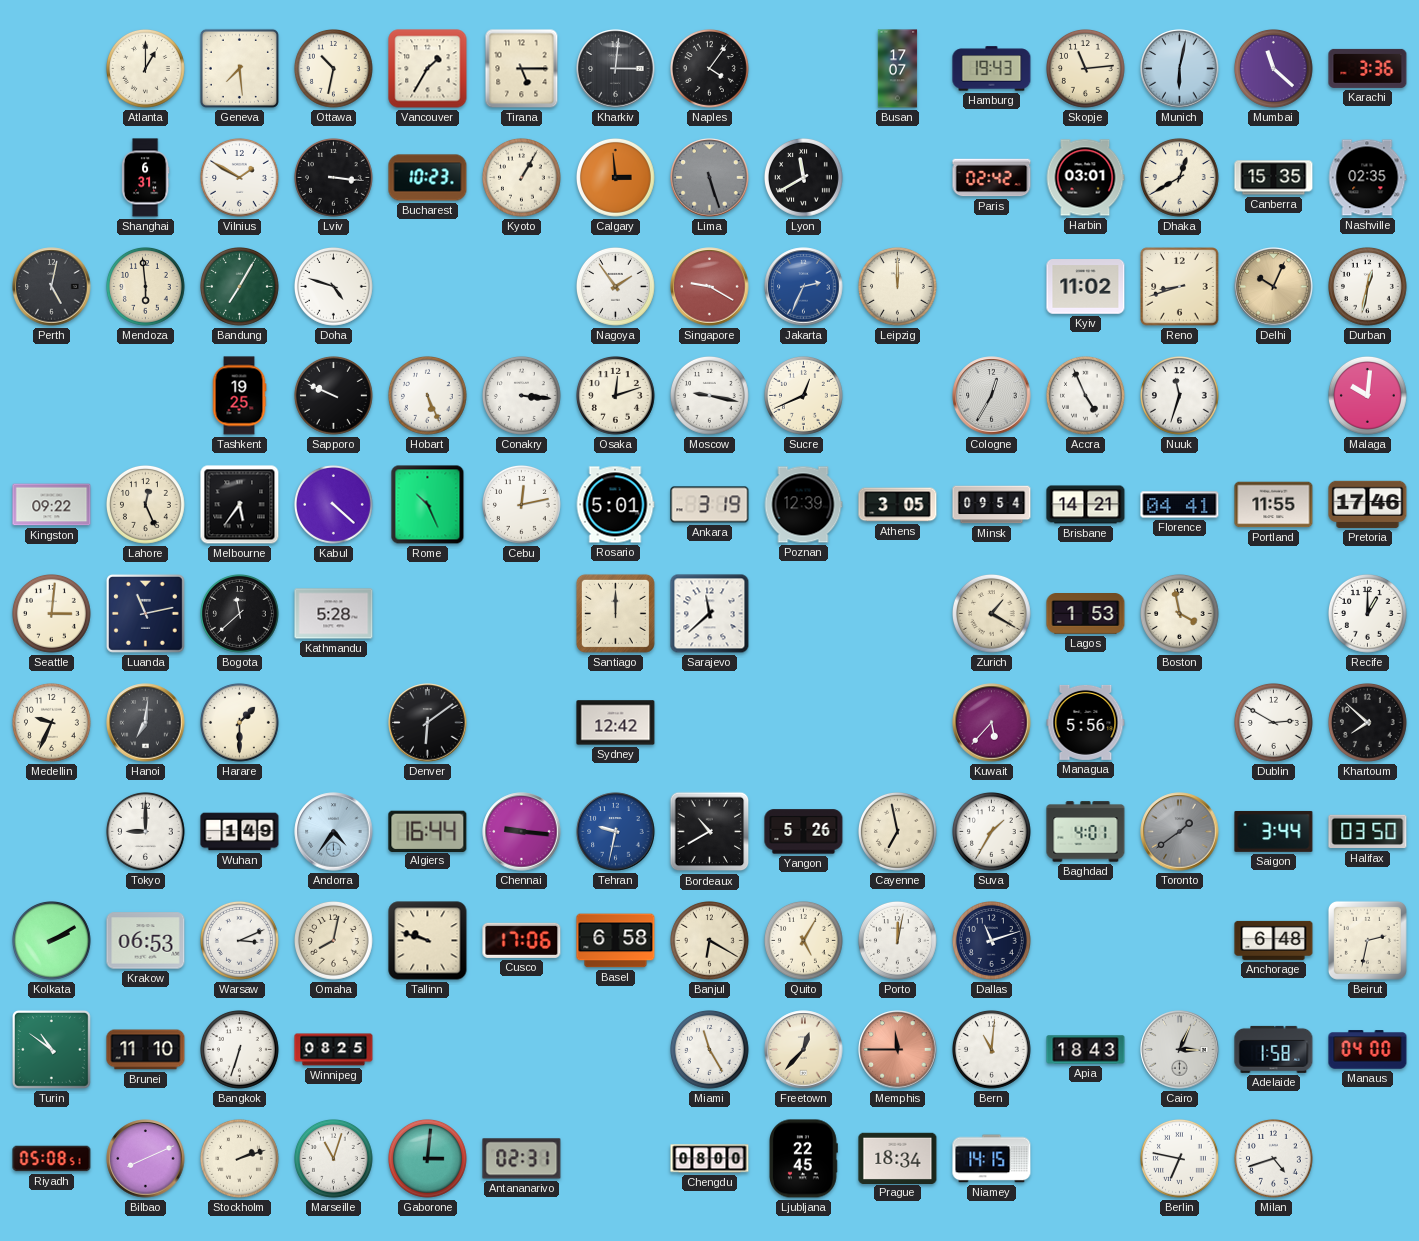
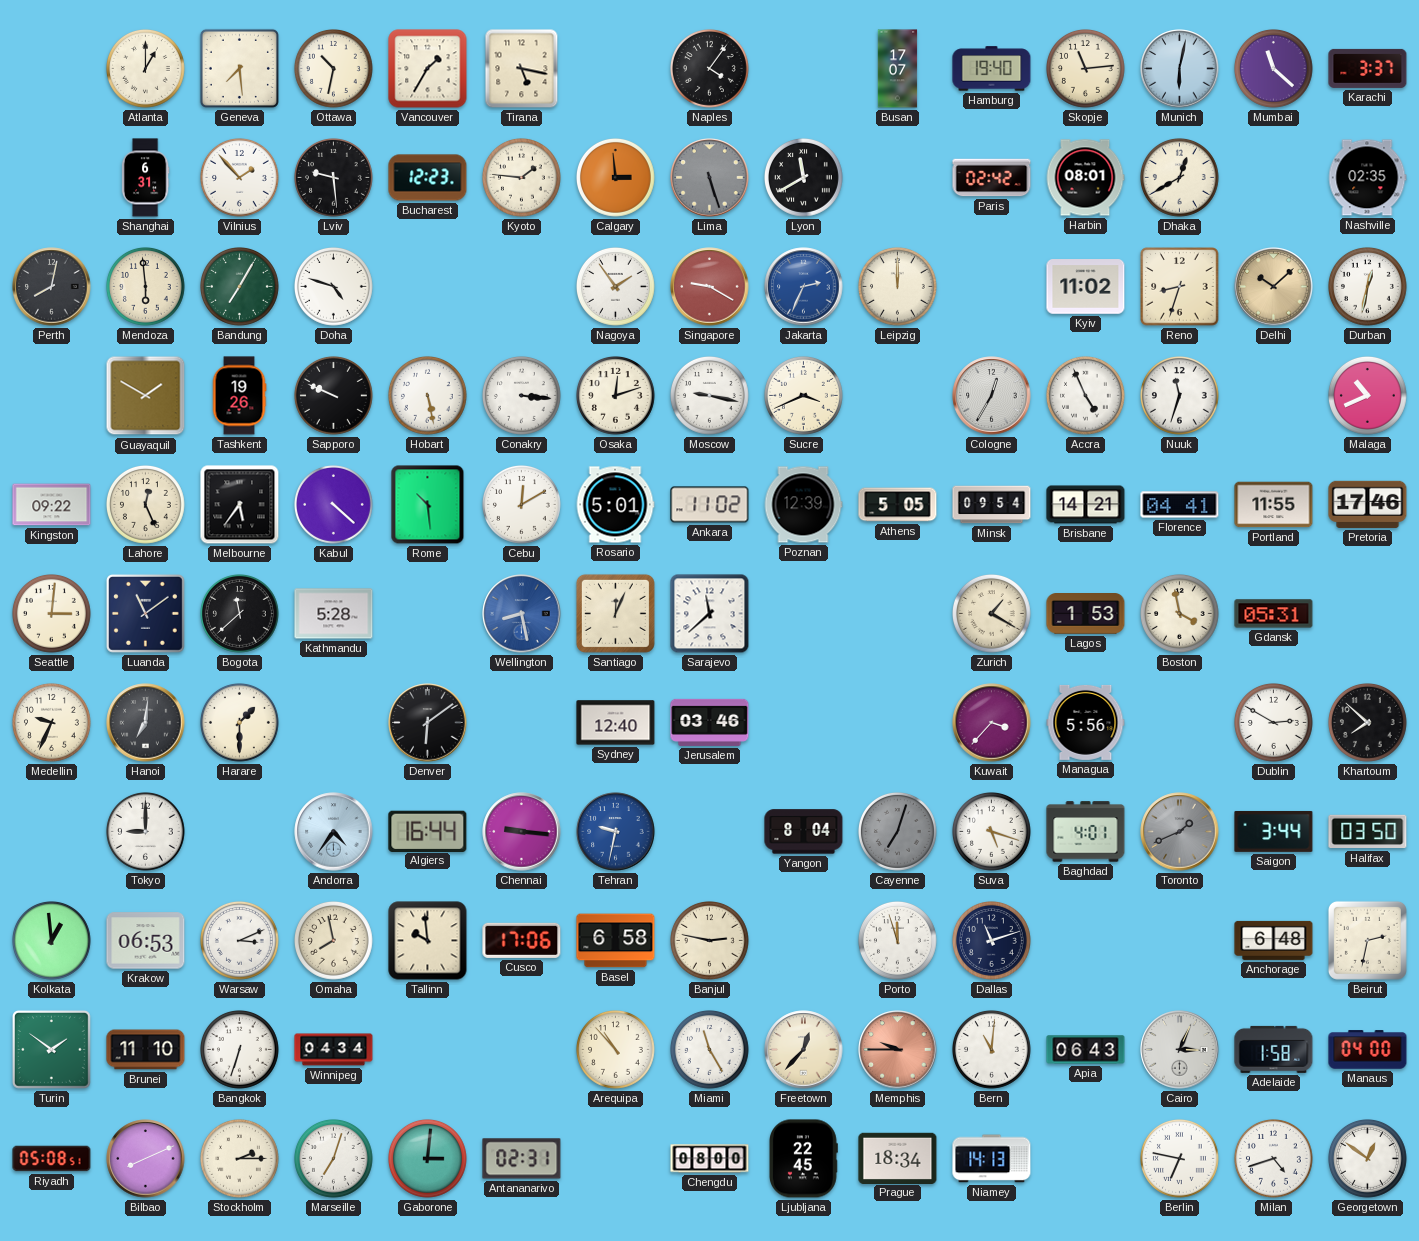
Tirana: 5:15 -> 5:17
Kharkiv: 3:01 -> none
Hamburg: 19:43 -> 19:40
Karachi: 3:36 -> 3:37
Vilnius: 1:50 -> 1:53
Lviv: 3:16 -> 9:29
Bucharest: 10:23 -> 12:23
Kyoto: 1:05 -> 1:46
Harbin: 03:01 -> 08:01
Canberra: 15:35 -> none
Perth: 5:02 -> 8:02
Reno: 8:42 -> 8:33
Delhi: 10:04 -> 10:08
Guayaquil: none -> 1:50
Tashkent: 19:25 -> 19:26
Hobart: 5:26 -> 5:28
Sucre: 12:41 -> 3:41
Malaga: 10:01 -> 10:41
Rome: 10:26 -> 10:29
Cebu: 12:13 -> 12:10
Ankara: 3:19 -> 11:02
Athens: 3:05 -> 5:05
Luanda: 11:13 -> 11:09
Wellington: none -> 8:28
Santiago: 12:00 -> 12:04
Gdansk: none -> 05:31
Recife: 1:00 -> none
Sydney: 12:42 -> 12:40
Jerusalem: none -> 03:46
Kuwait: 5:37 -> 3:37
Wuhan: 1:49 -> none
Bordeaux: 10:40 -> none
Yangon: 5:26 -> 8:04
Cayenne: 6:58 -> 7:03
Cayenne dial: cream -> grey
Suva: 1:35 -> 5:18
Toronto: 1:39 -> 1:41
Kolkata: 2:10 -> 12:59
Omaha: 8:02 -> 7:58
Tallinn: 9:48 -> 9:59
Banjul: 6:20 -> 2:47
Quito: 5:05 -> none
Porto: 12:02 -> 11:57
Turin: 10:51 -> 1:51
Winnipeg: 08:25 -> 04:34
Arequipa: none -> 10:53
Memphis: 11:45 -> 9:45
Apia: 18:43 -> 06:43
Stockholm: 2:12 -> 2:15
Marseille: 11:03 -> 7:03
Niamey: 14:15 -> 14:13
Georgetown: none -> 12:51
